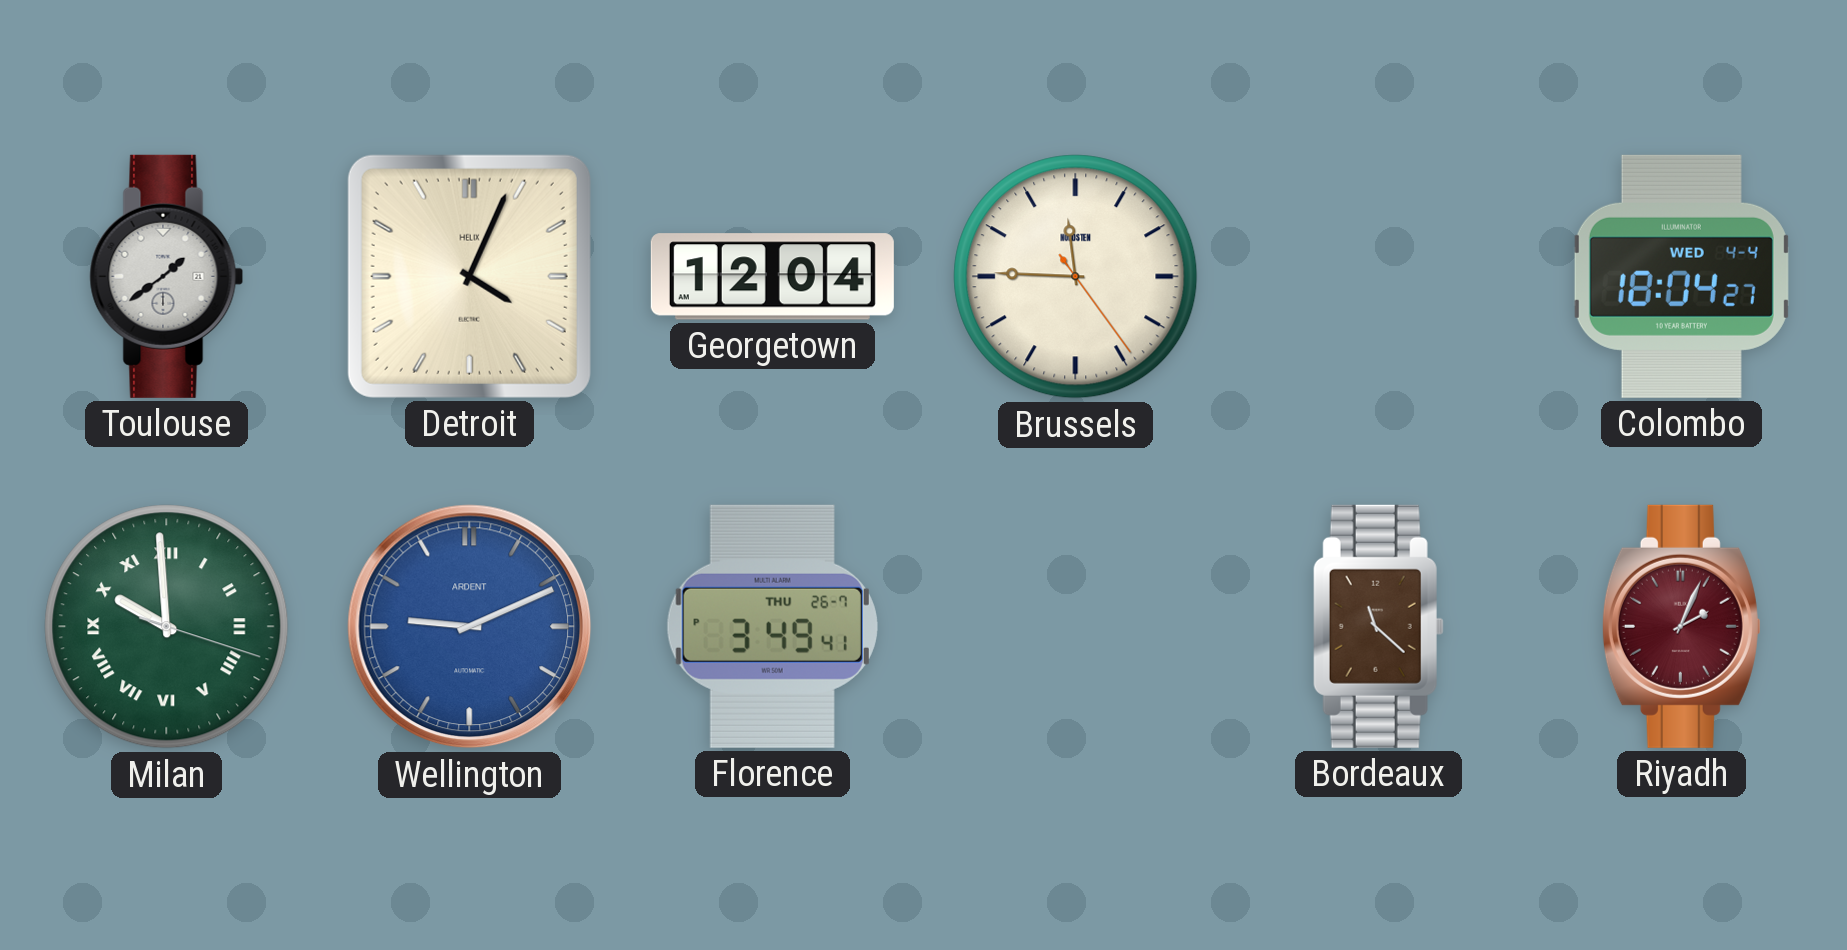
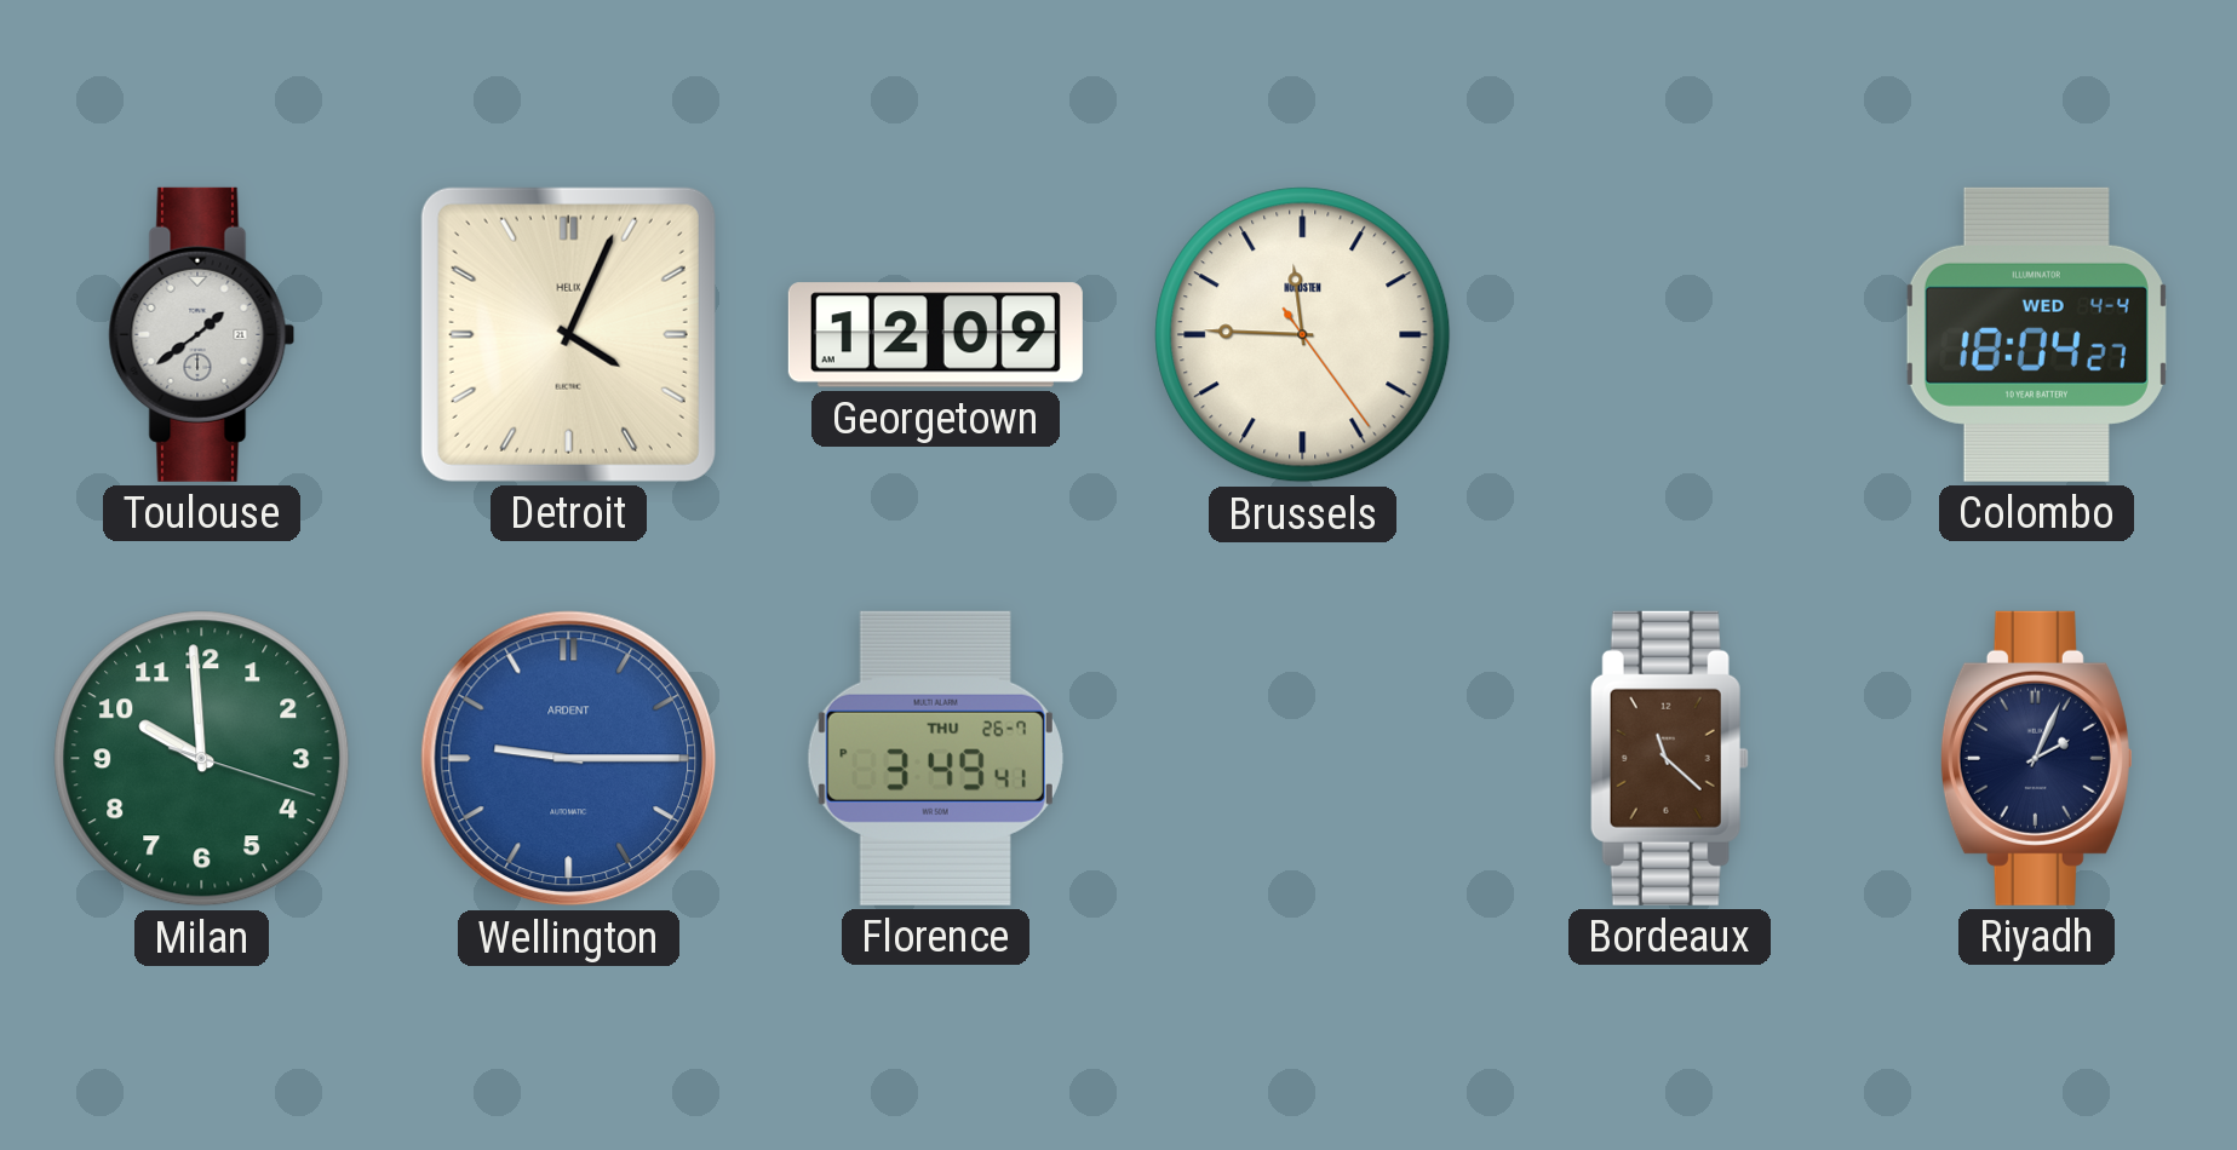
Georgetown: 12:04 -> 12:09
Milan numerals: Roman -> Arabic
Wellington: 9:11 -> 9:15
Riyadh dial: burgundy -> navy
